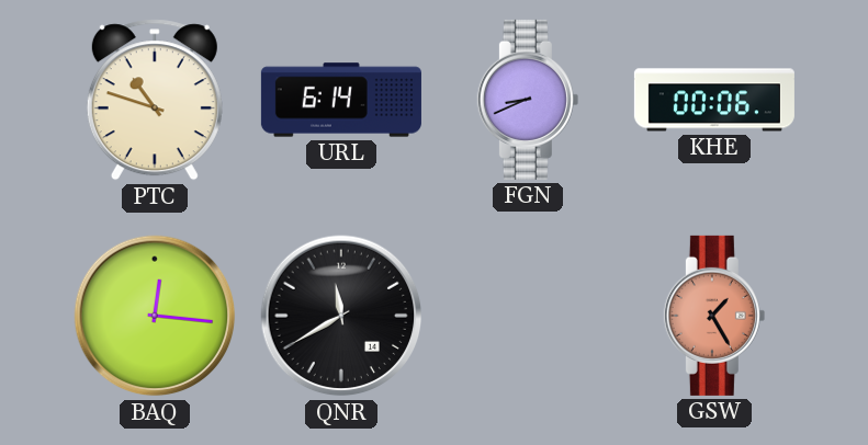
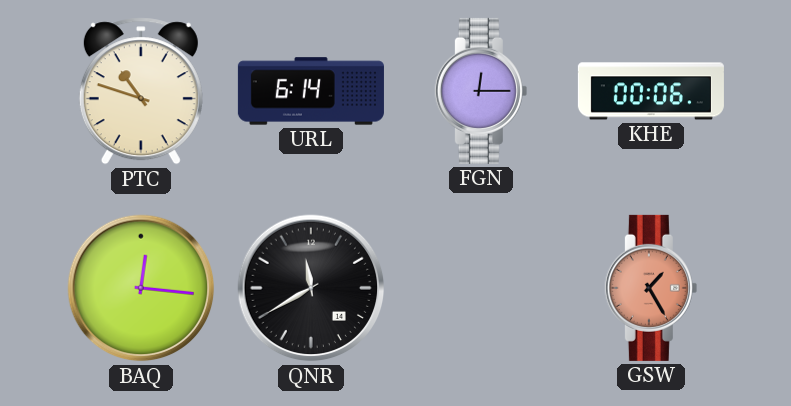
FGN: 8:41 -> 12:15
